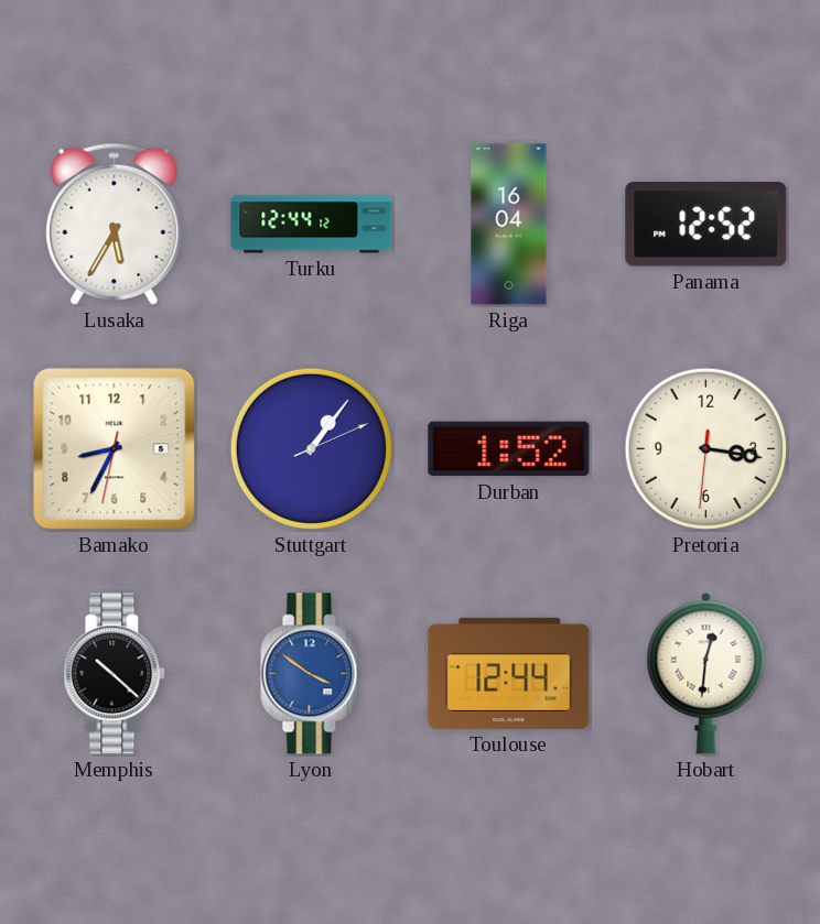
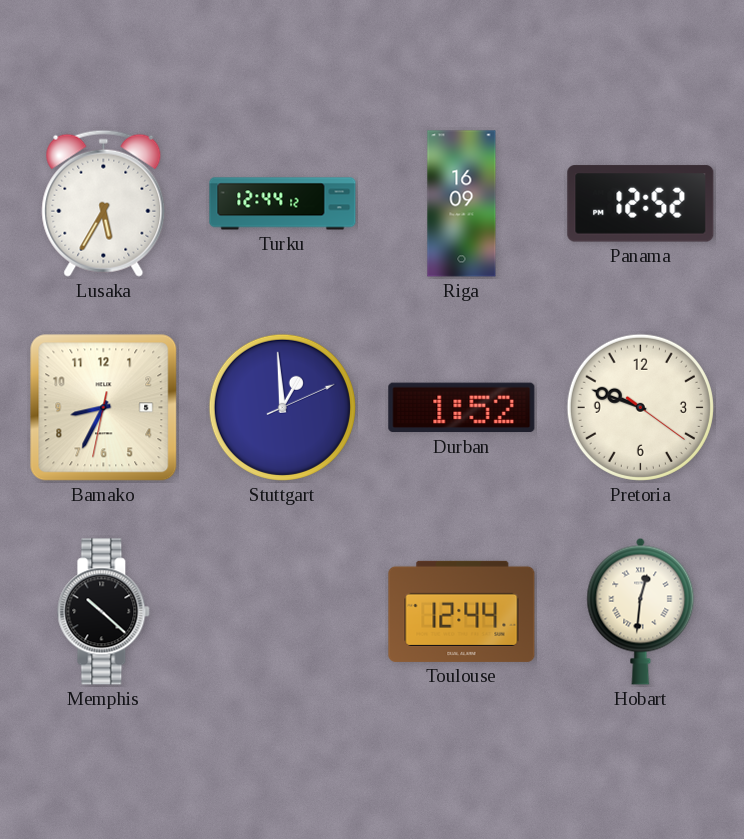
Riga: 16:04 -> 16:09
Stuttgart: 1:06 -> 12:59
Pretoria: 3:16 -> 9:48
Lyon: 3:51 -> none
